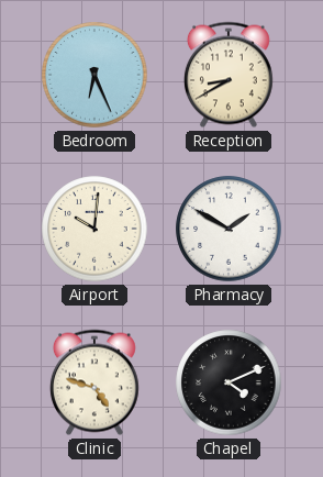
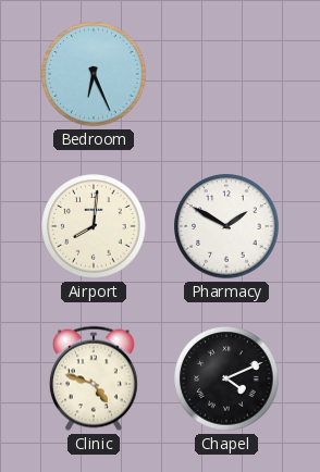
Reception: 8:40 -> none
Airport: 10:01 -> 8:01
